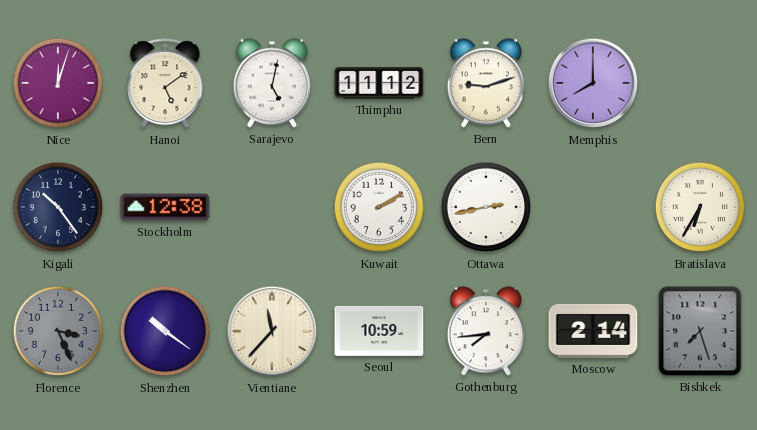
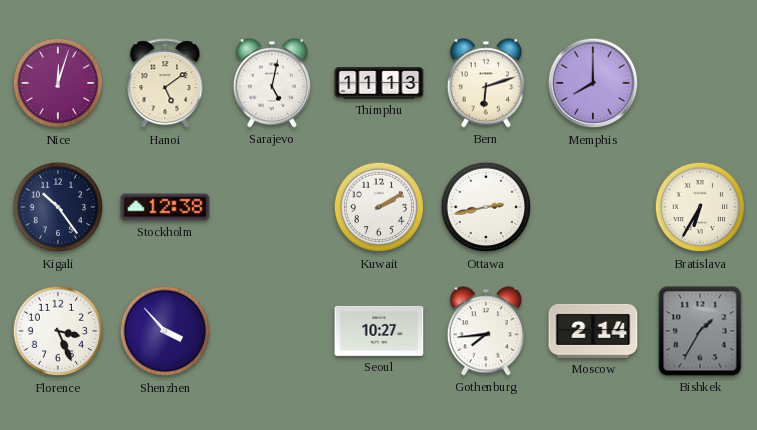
Thimphu: 11:12 -> 11:13
Bern: 9:12 -> 6:12
Florence dial: grey -> white
Shenzhen: 10:21 -> 3:53
Vientiane: 11:37 -> none
Seoul: 10:59 -> 10:27
Bishkek: 7:27 -> 1:35
